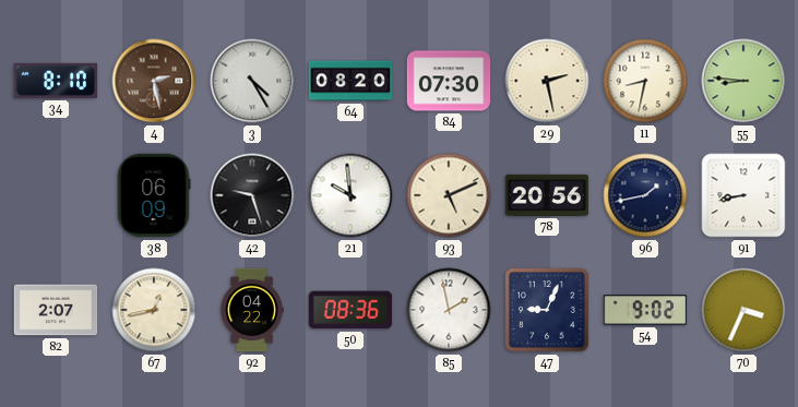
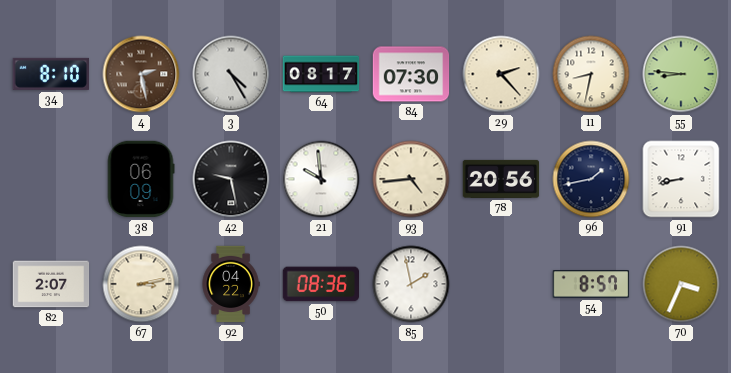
64: 08:20 -> 08:17
29: 2:28 -> 2:23
42: 9:27 -> 9:28
93: 5:11 -> 4:44
67: 12:43 -> 3:13
47: 9:04 -> none
54: 9:02 -> 8:57
